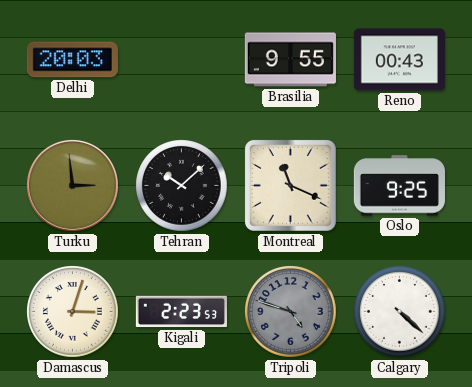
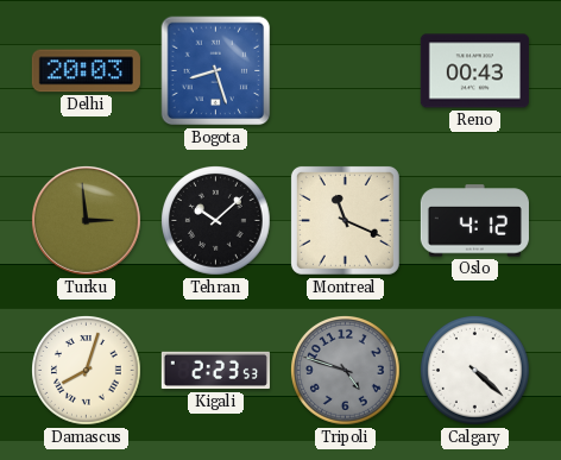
Bogota: none -> 8:27
Brasilia: 9:55 -> none
Oslo: 9:25 -> 4:12
Damascus: 3:03 -> 8:03
